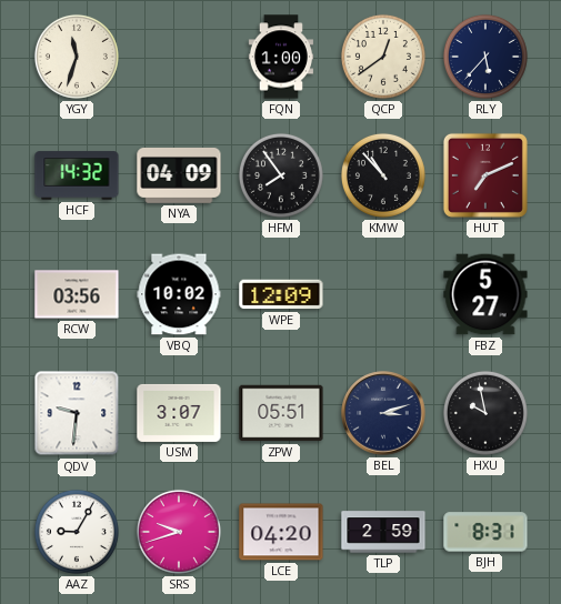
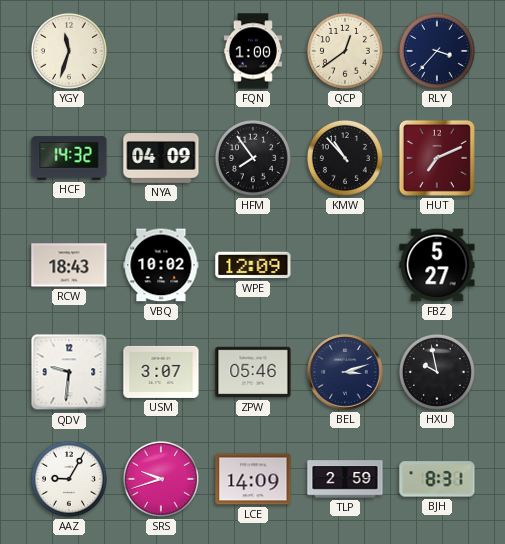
RLY: 5:37 -> 3:37
RCW: 03:56 -> 18:43
ZPW: 05:51 -> 05:46
LCE: 04:20 -> 14:09
